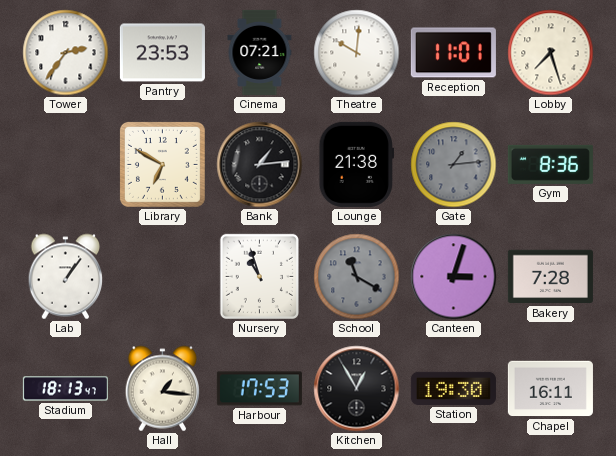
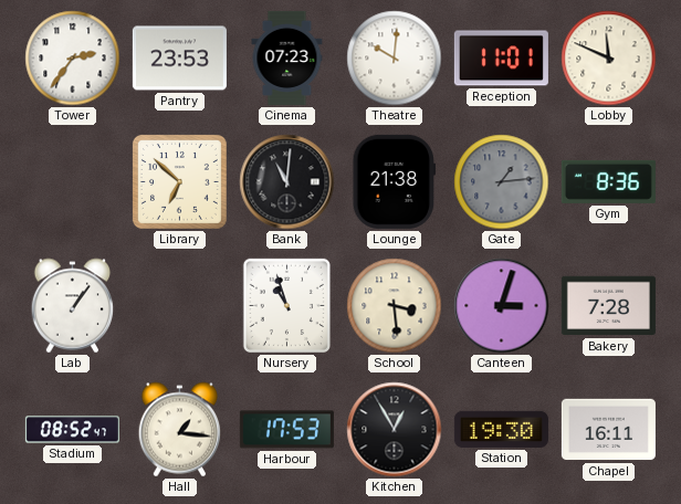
Cinema: 07:21 -> 07:23
Lobby: 7:27 -> 11:49
Library: 6:50 -> 6:52
Bank: 1:14 -> 11:01
School: 11:20 -> 3:29
School dial: grey -> cream
Stadium: 18:13 -> 08:52
